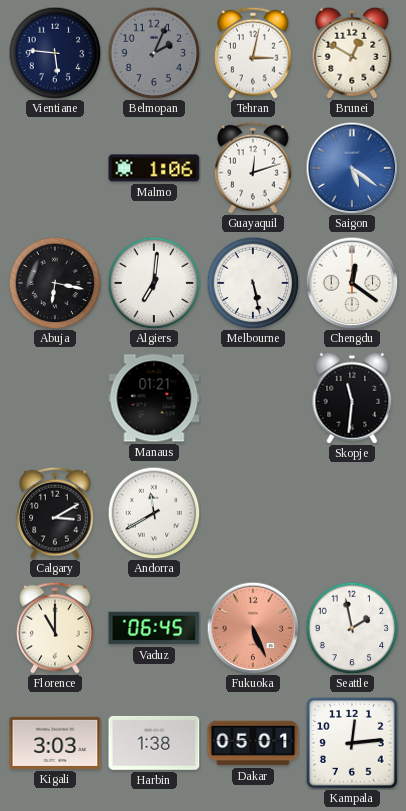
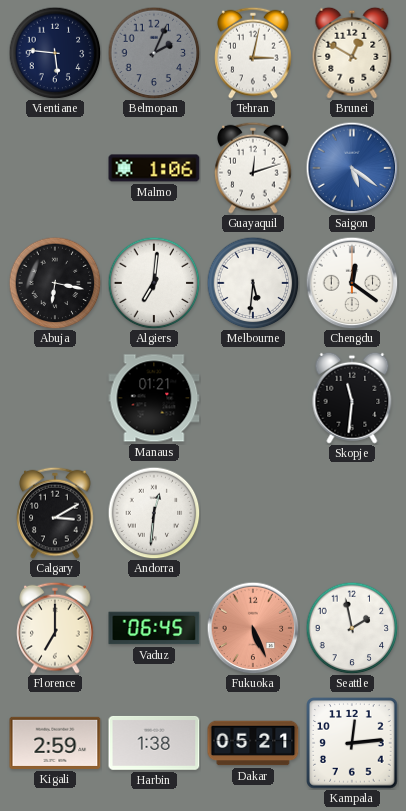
Melbourne: 5:28 -> 5:31
Andorra: 11:40 -> 12:31
Florence: 11:00 -> 7:00
Kigali: 3:03 -> 2:59
Dakar: 05:01 -> 05:21
